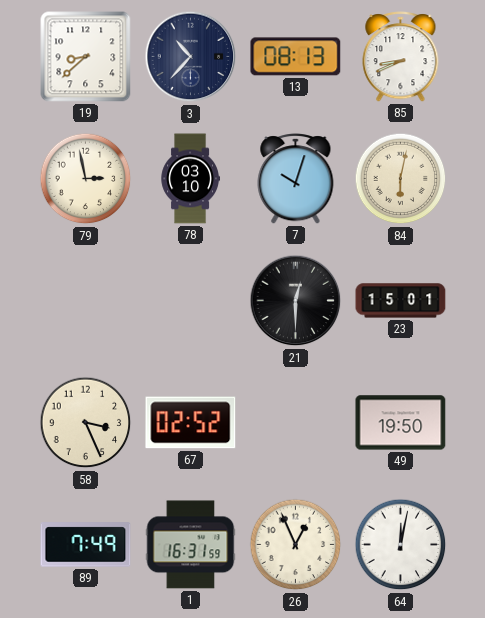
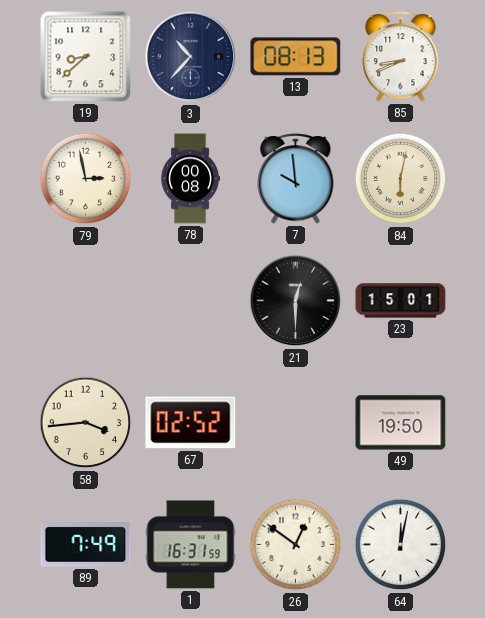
78: 03:10 -> 00:08
7: 10:03 -> 9:59
58: 3:26 -> 3:44
26: 12:56 -> 12:51
